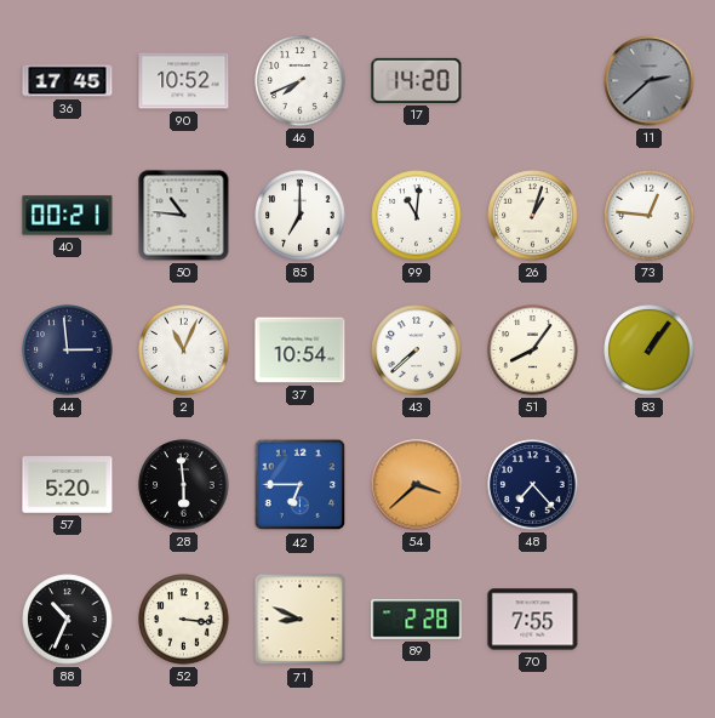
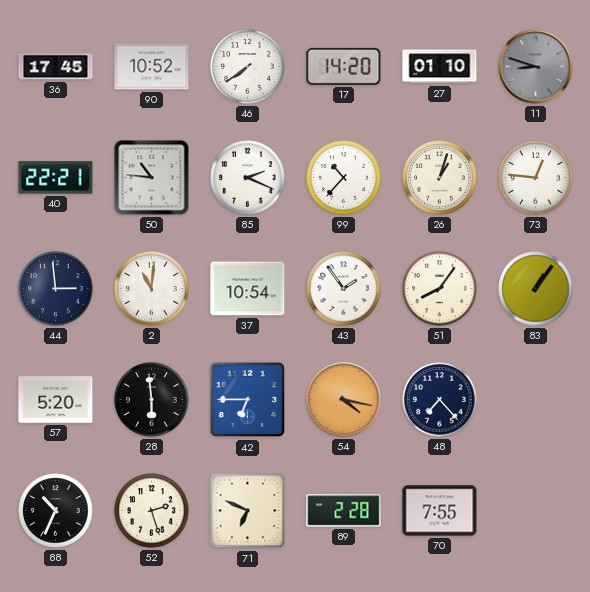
46: 7:41 -> 7:39
27: none -> 01:10
11: 2:38 -> 8:48
40: 00:21 -> 22:21
85: 7:00 -> 2:19
99: 11:01 -> 10:37
2: 11:04 -> 11:01
43: 7:38 -> 1:54
54: 3:38 -> 4:17
52: 3:16 -> 2:27
71: 8:49 -> 6:49
